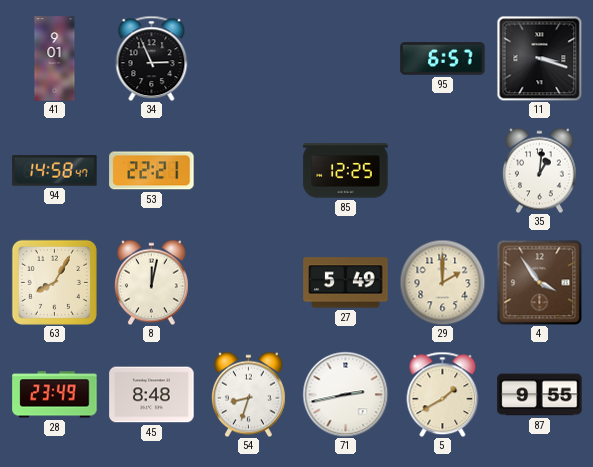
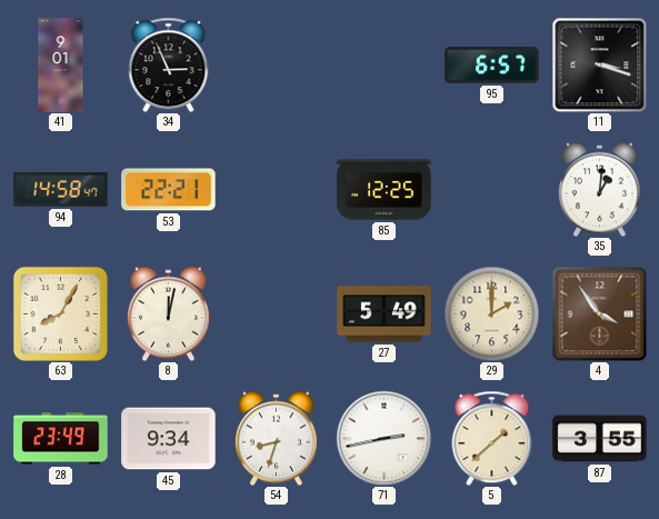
45: 8:48 -> 9:34
5: 1:40 -> 1:38
87: 9:55 -> 3:55
